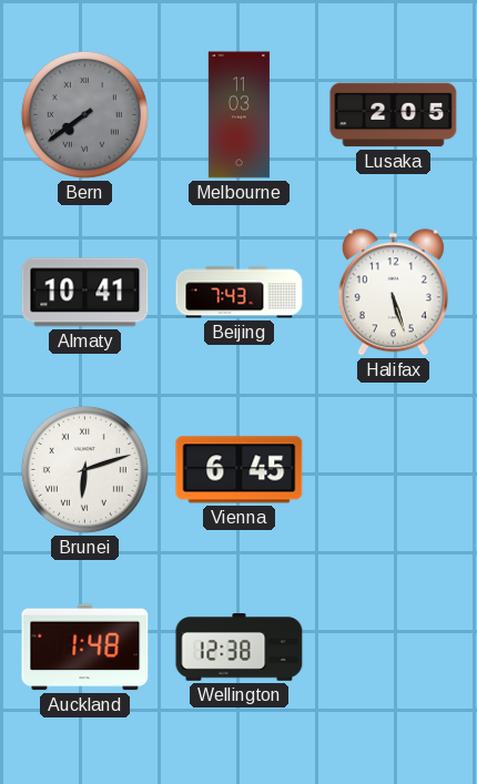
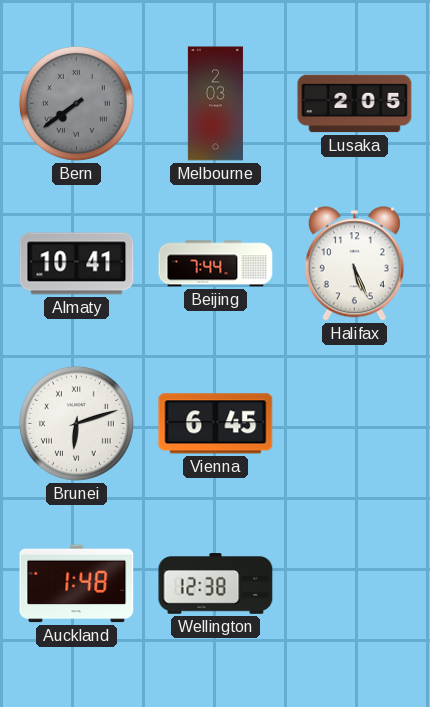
Melbourne: 11:03 -> 2:03
Beijing: 7:43 -> 7:44
Halifax: 5:27 -> 5:26
